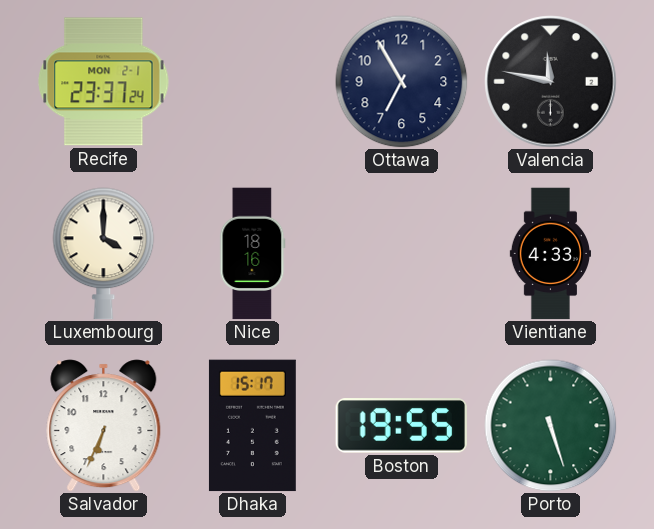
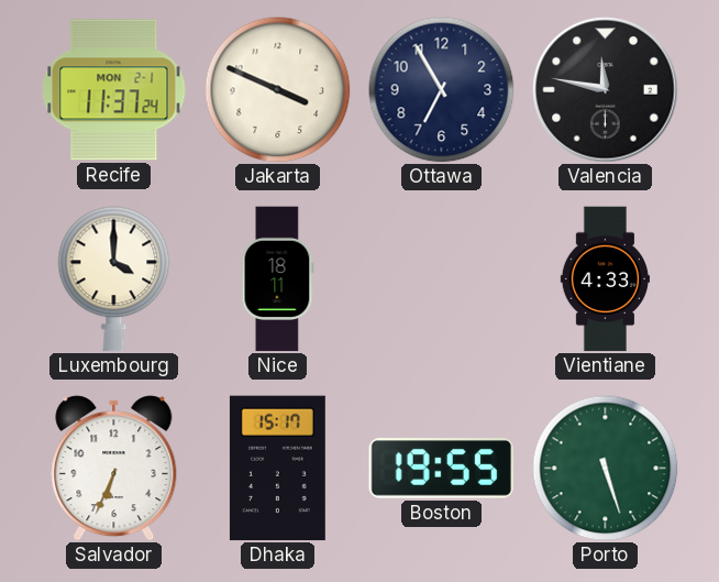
Recife: 23:37 -> 11:37
Jakarta: none -> 3:49
Nice: 18:16 -> 18:11
